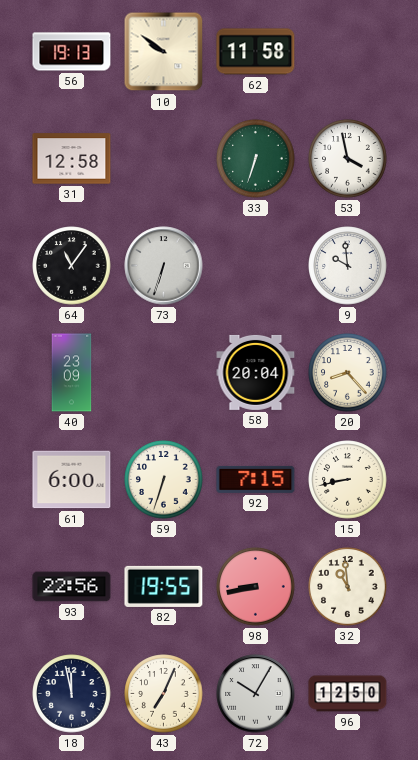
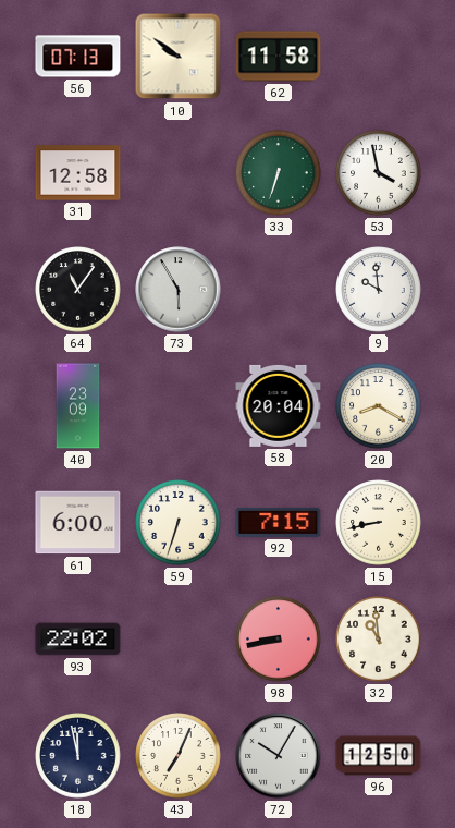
56: 19:13 -> 07:13
73: 6:33 -> 5:55
20: 8:23 -> 8:20
93: 22:56 -> 22:02
82: 19:55 -> none
